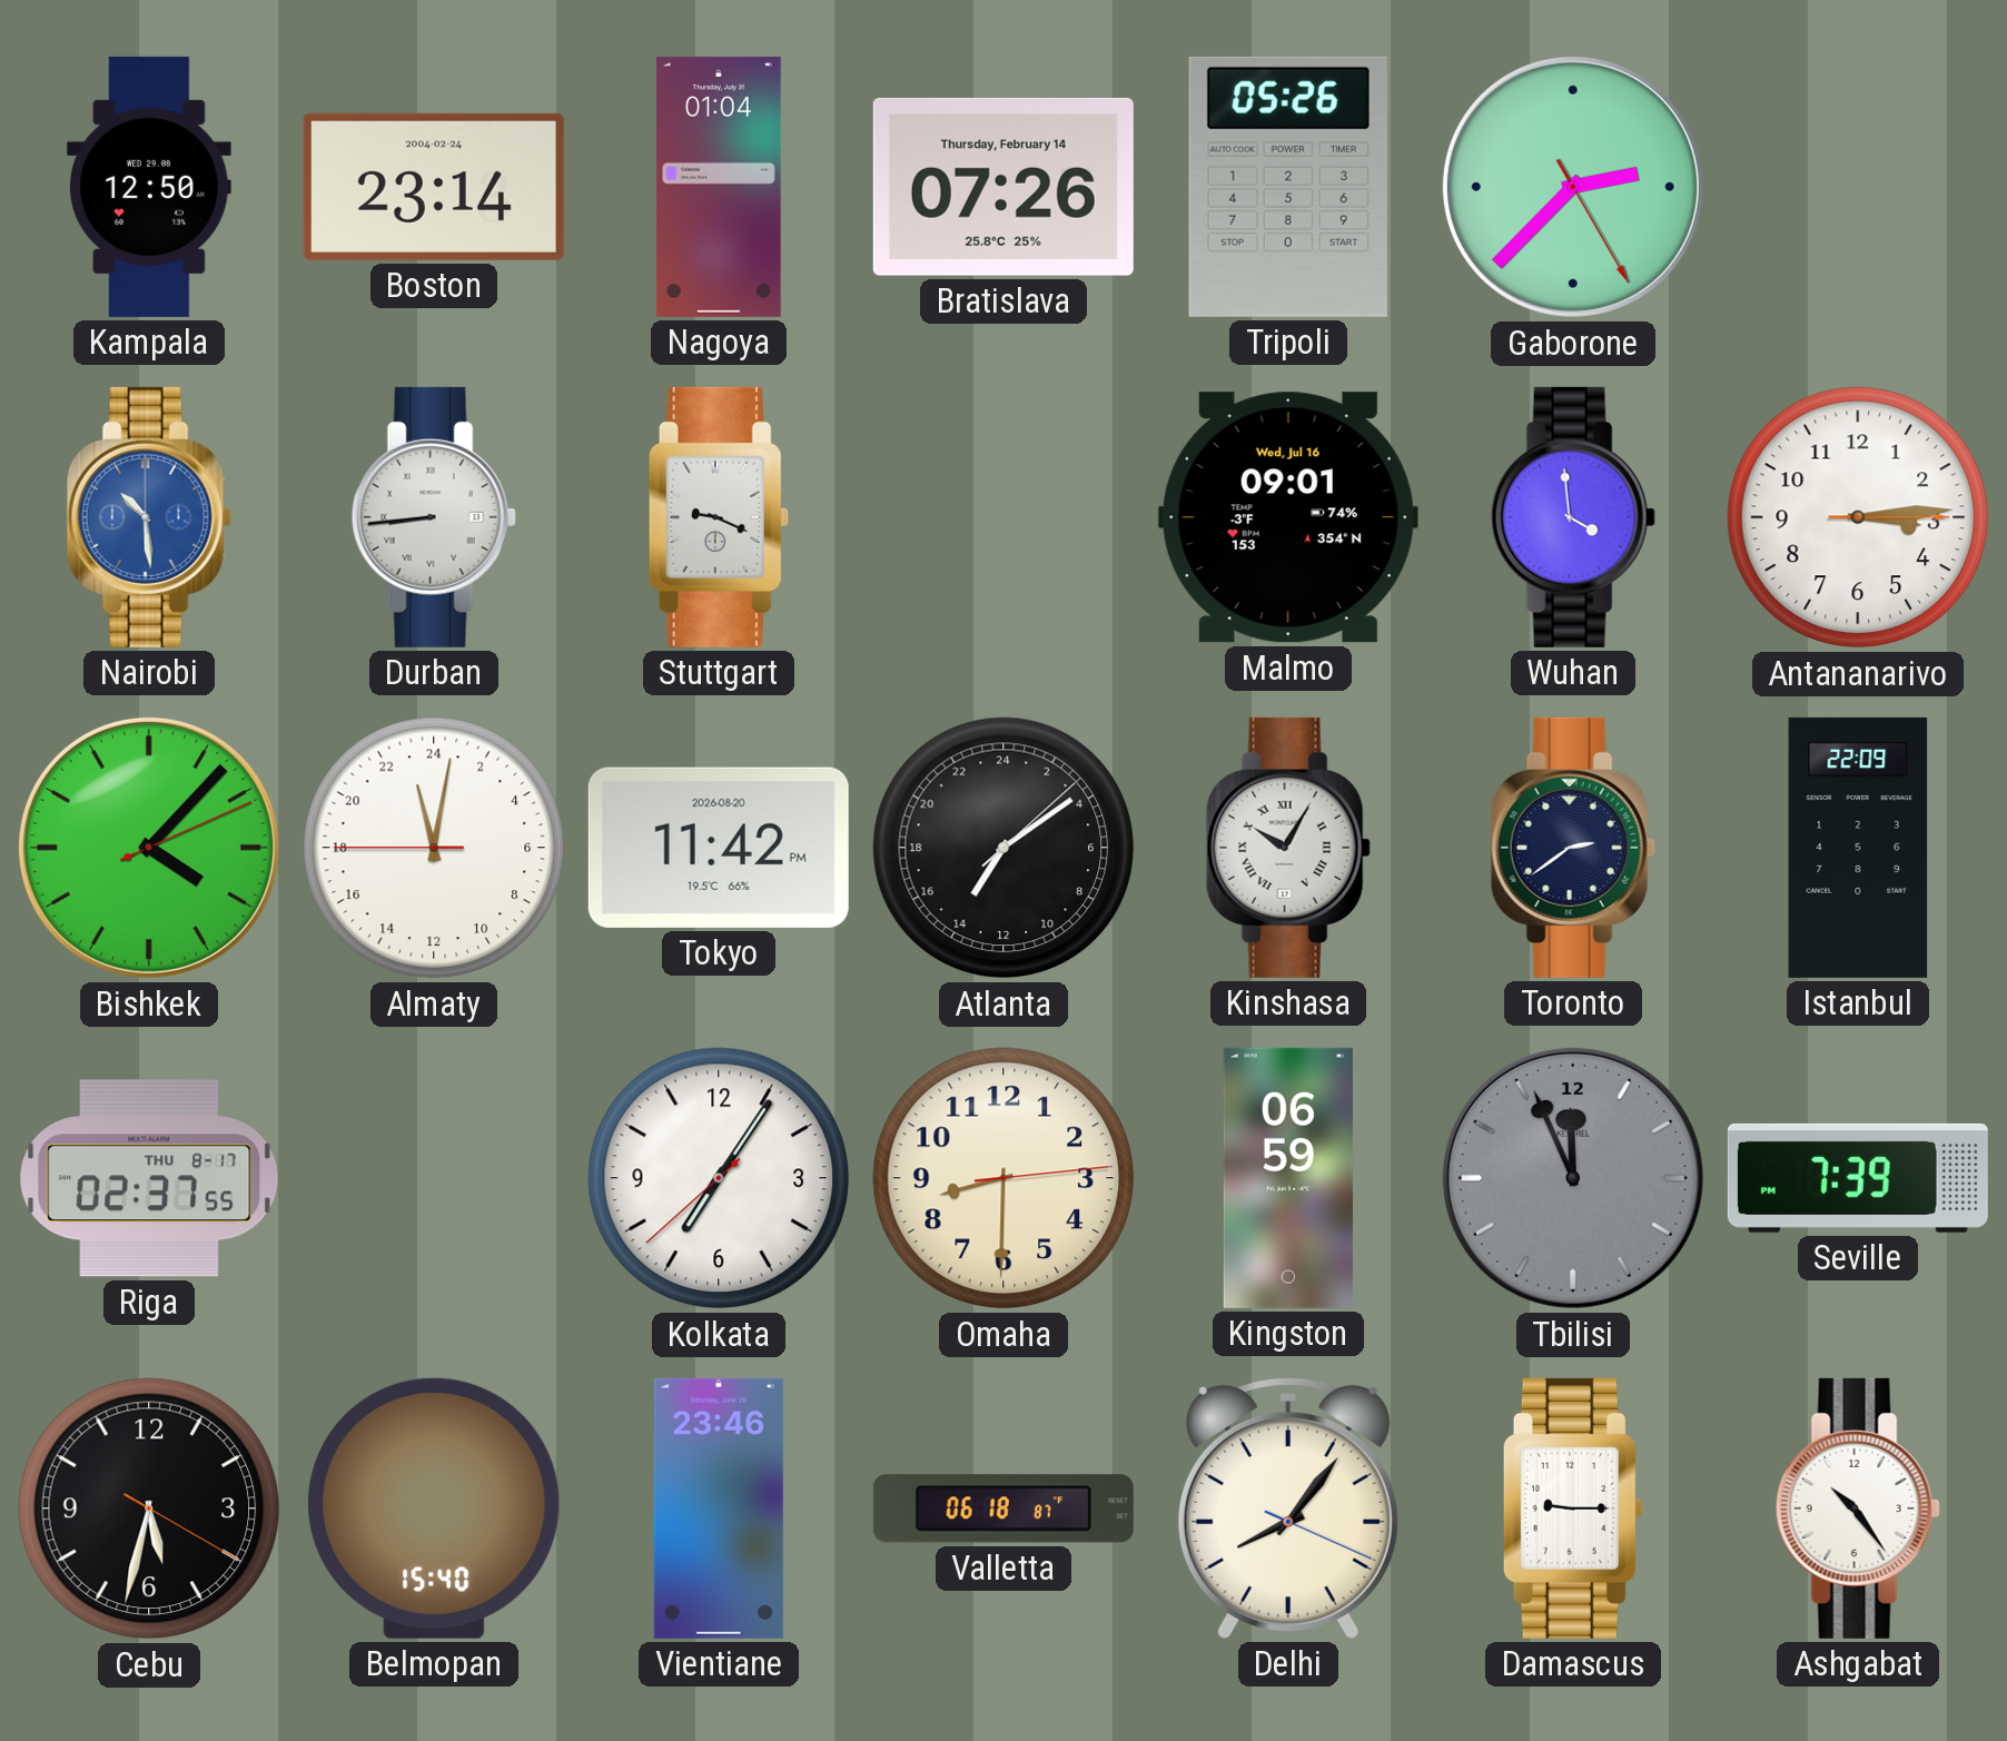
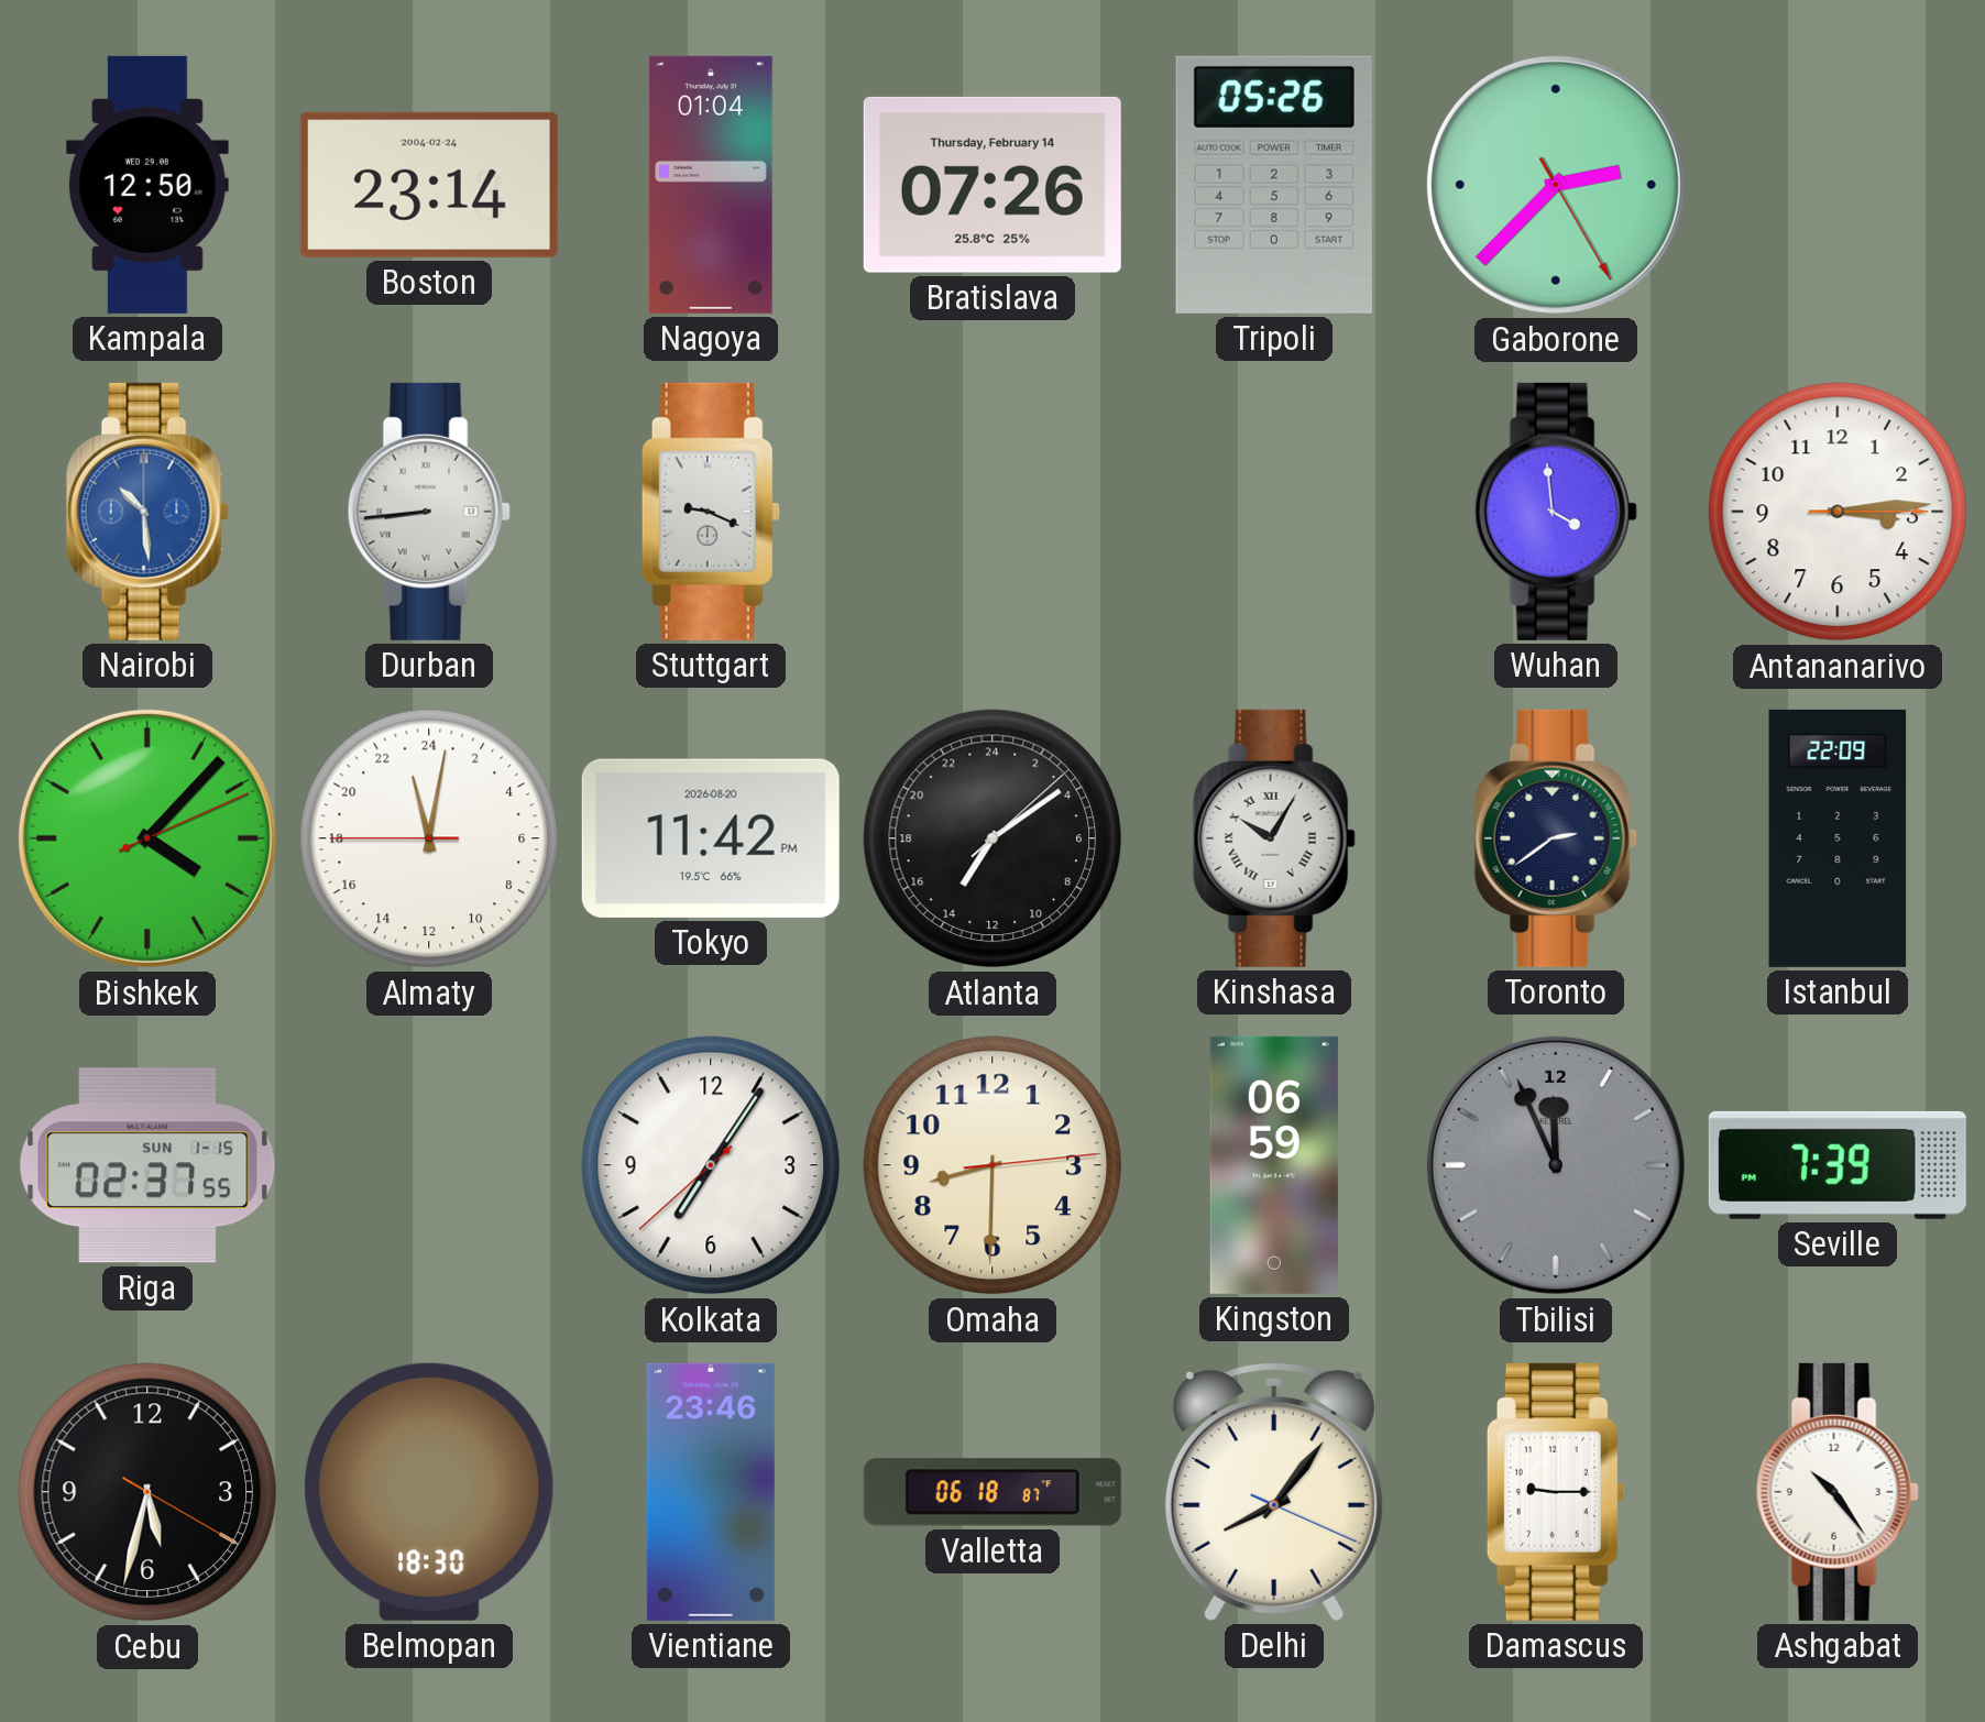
Malmo: 09:01 -> none
Riga date: THU 8-17 -> SUN 1-15
Belmopan: 15:40 -> 18:30
